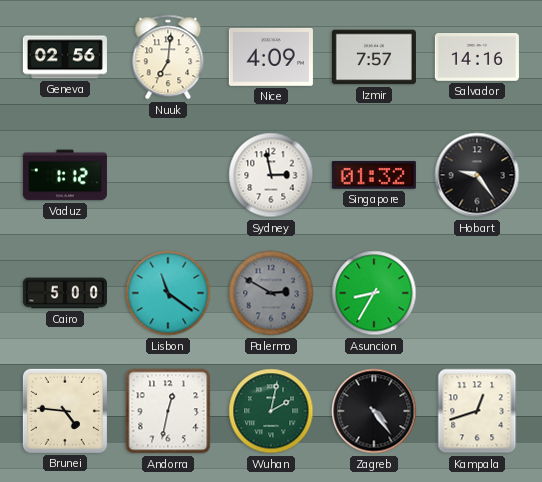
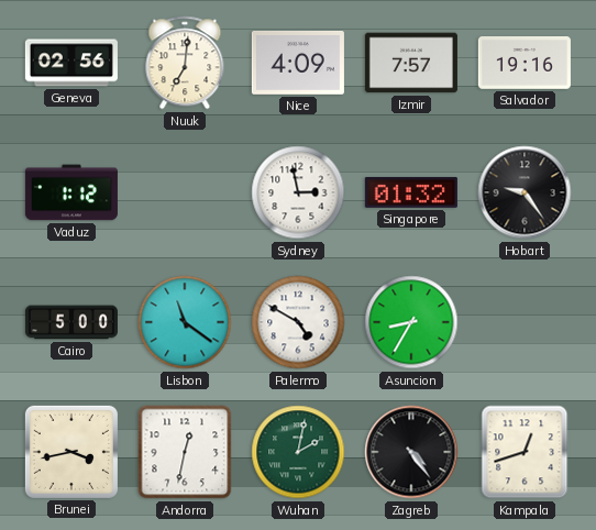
Salvador: 14:16 -> 19:16
Palermo: 2:50 -> 4:50
Palermo dial: grey -> white
Brunei: 4:46 -> 3:43
